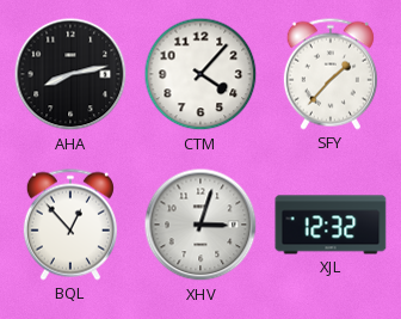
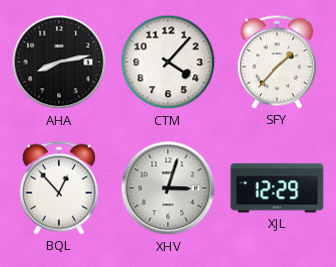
XJL: 12:32 -> 12:29
